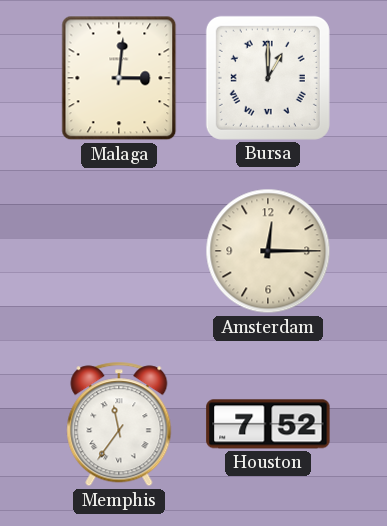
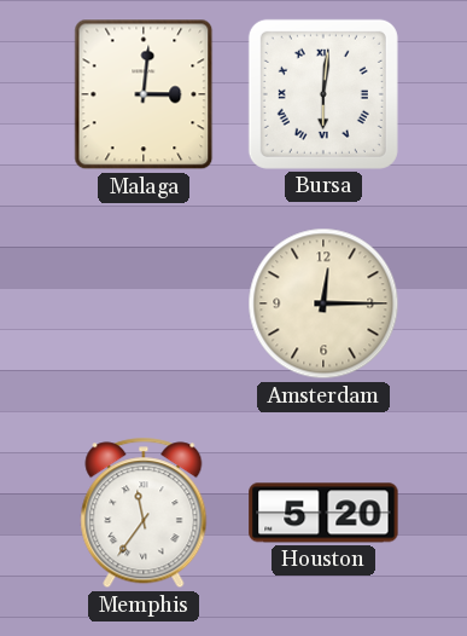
Bursa: 1:00 -> 6:01
Houston: 7:52 -> 5:20
